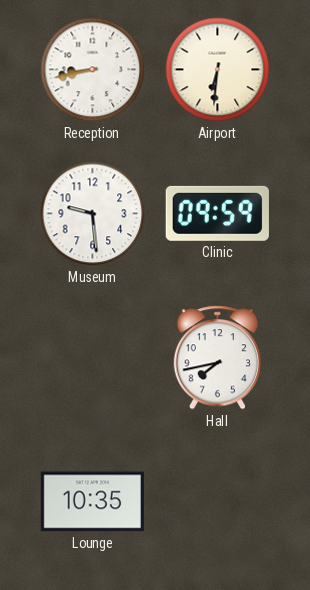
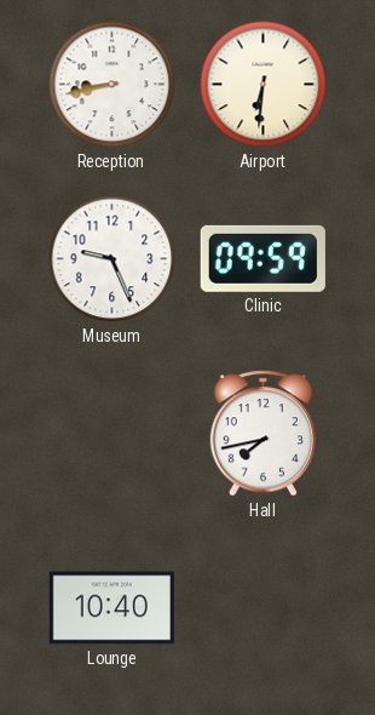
Museum: 9:29 -> 9:26
Lounge: 10:35 -> 10:40
